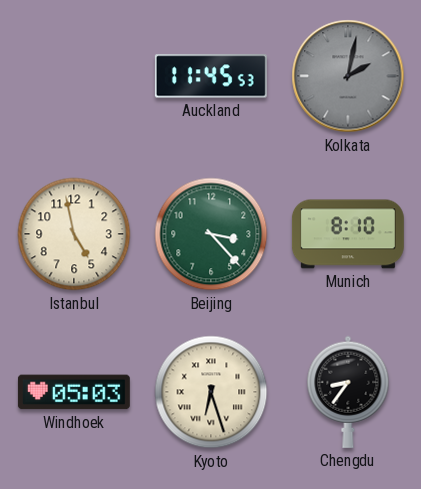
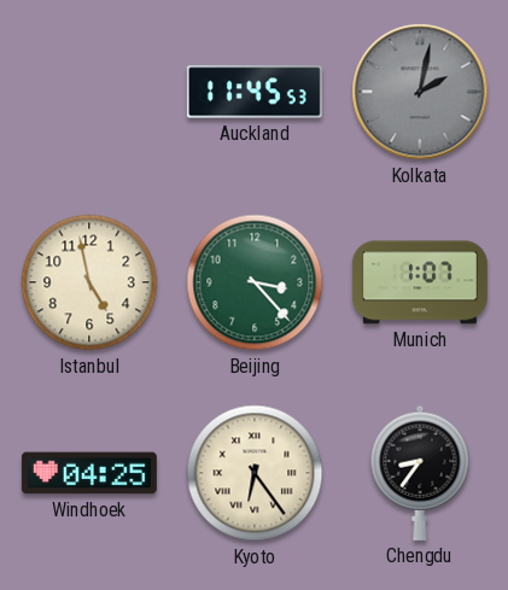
Munich: 8:10 -> 1:07
Windhoek: 05:03 -> 04:25
Kyoto: 6:27 -> 6:24
